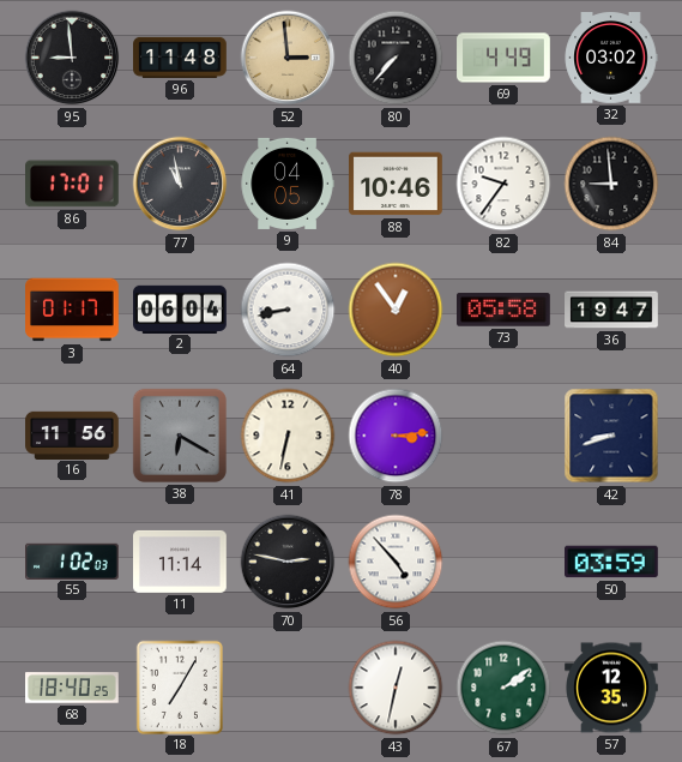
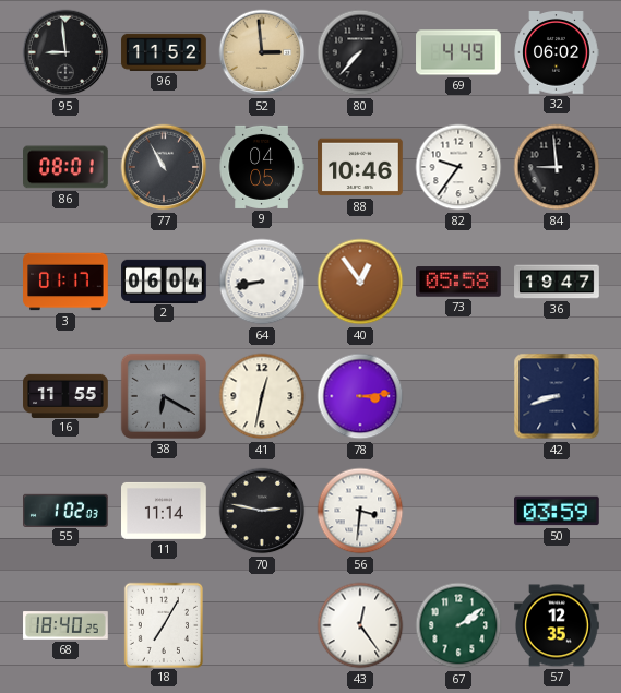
96: 11:48 -> 11:52
32: 03:02 -> 06:02
86: 17:01 -> 08:01
77: 10:58 -> 10:55
16: 11:56 -> 11:55
41: 6:32 -> 12:32
56: 4:53 -> 3:31
43: 12:32 -> 12:24
